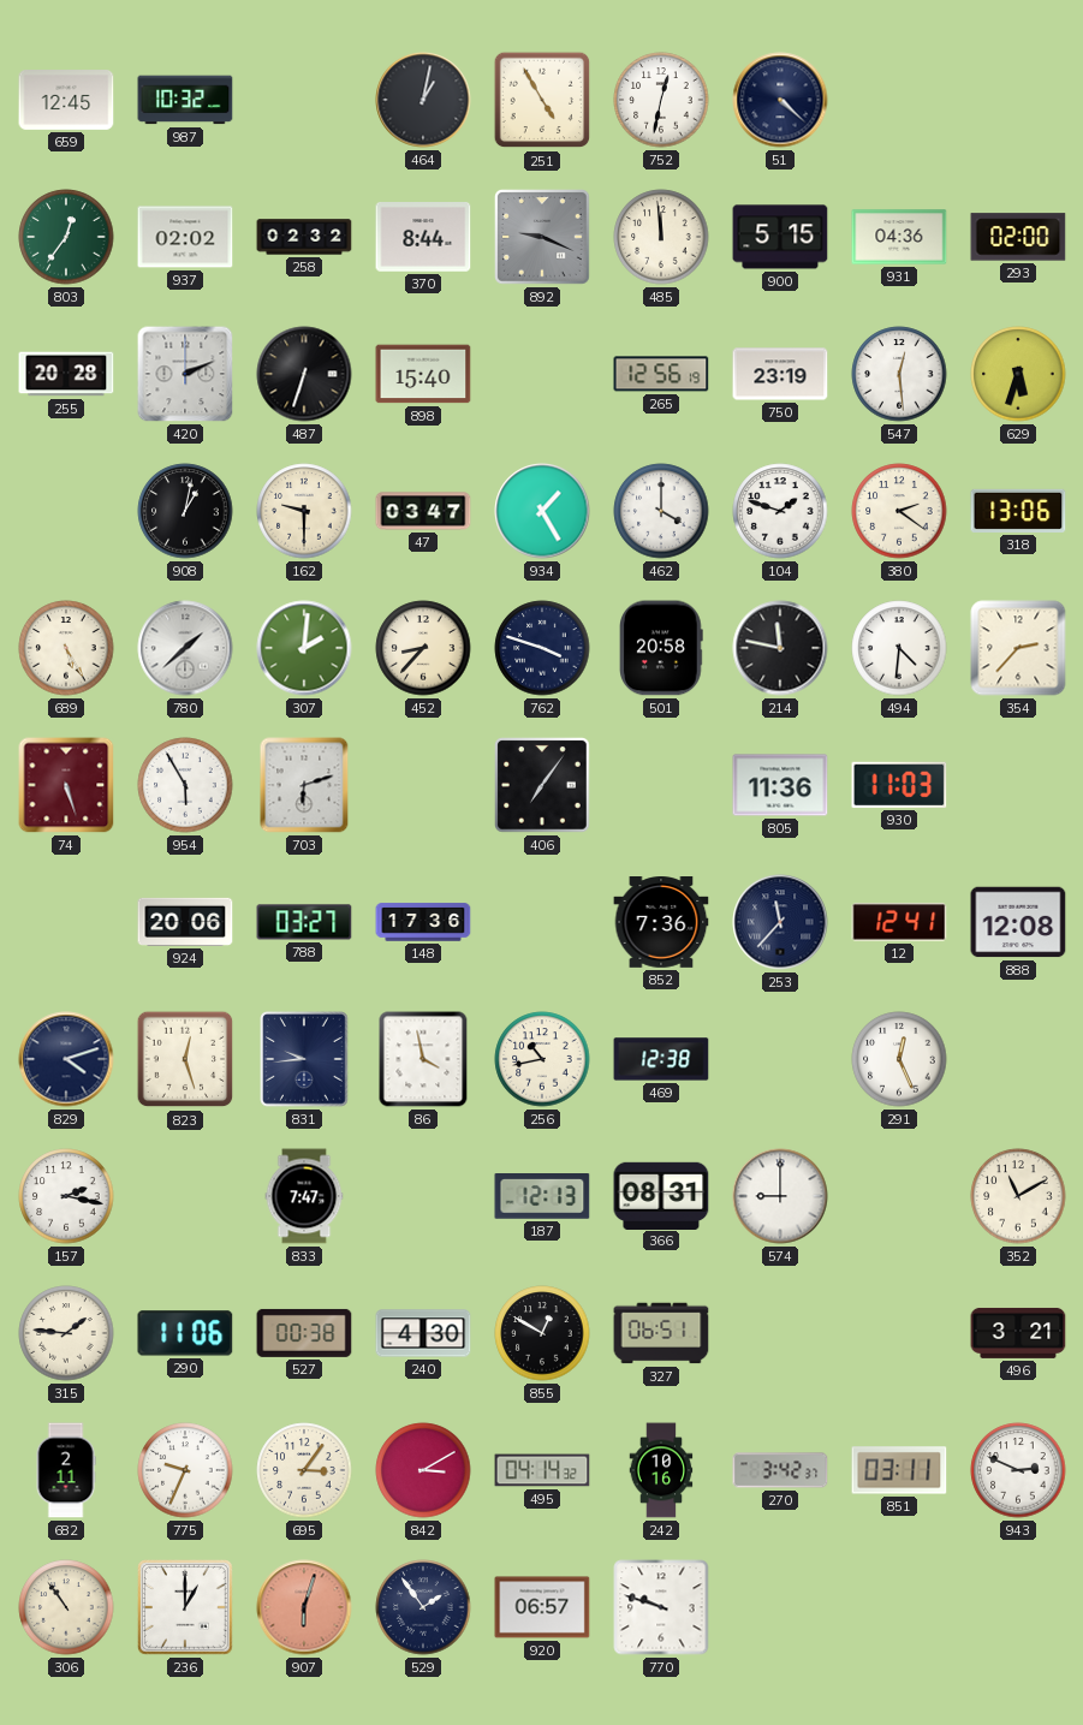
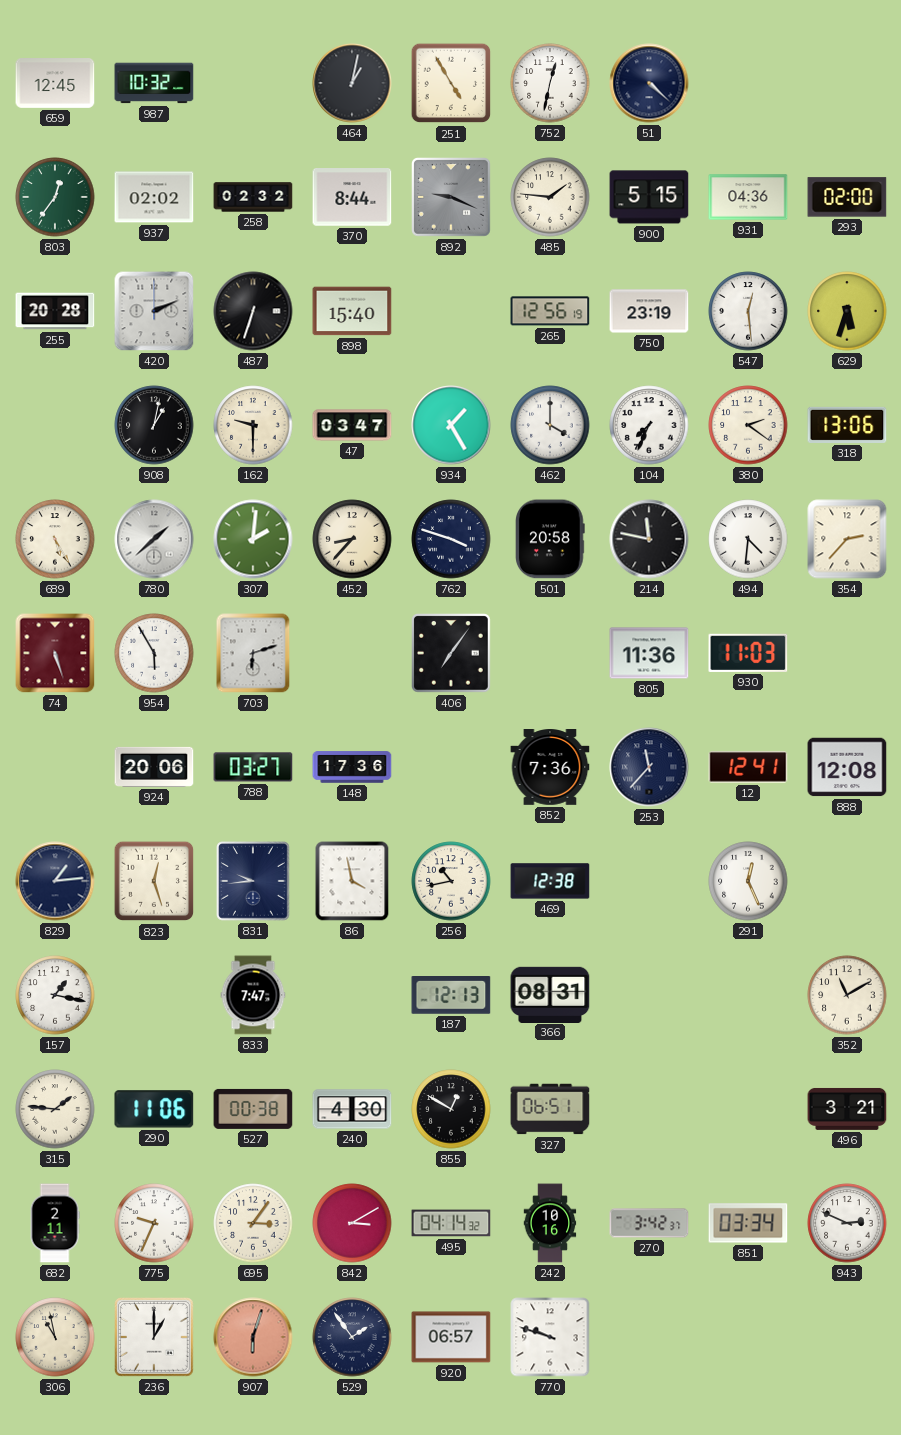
485: 11:59 -> 1:46
104: 1:48 -> 7:34
829: 4:12 -> 1:14
157: 2:17 -> 1:17
574: 9:00 -> none
851: 03:11 -> 03:34
306: 10:54 -> 10:58
